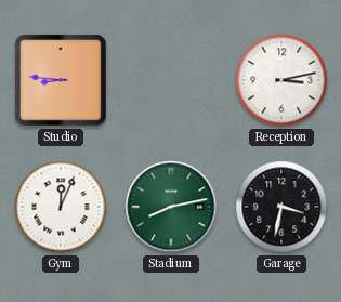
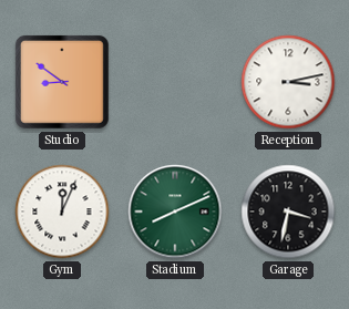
Studio: 8:46 -> 8:51
Stadium: 8:13 -> 8:11
